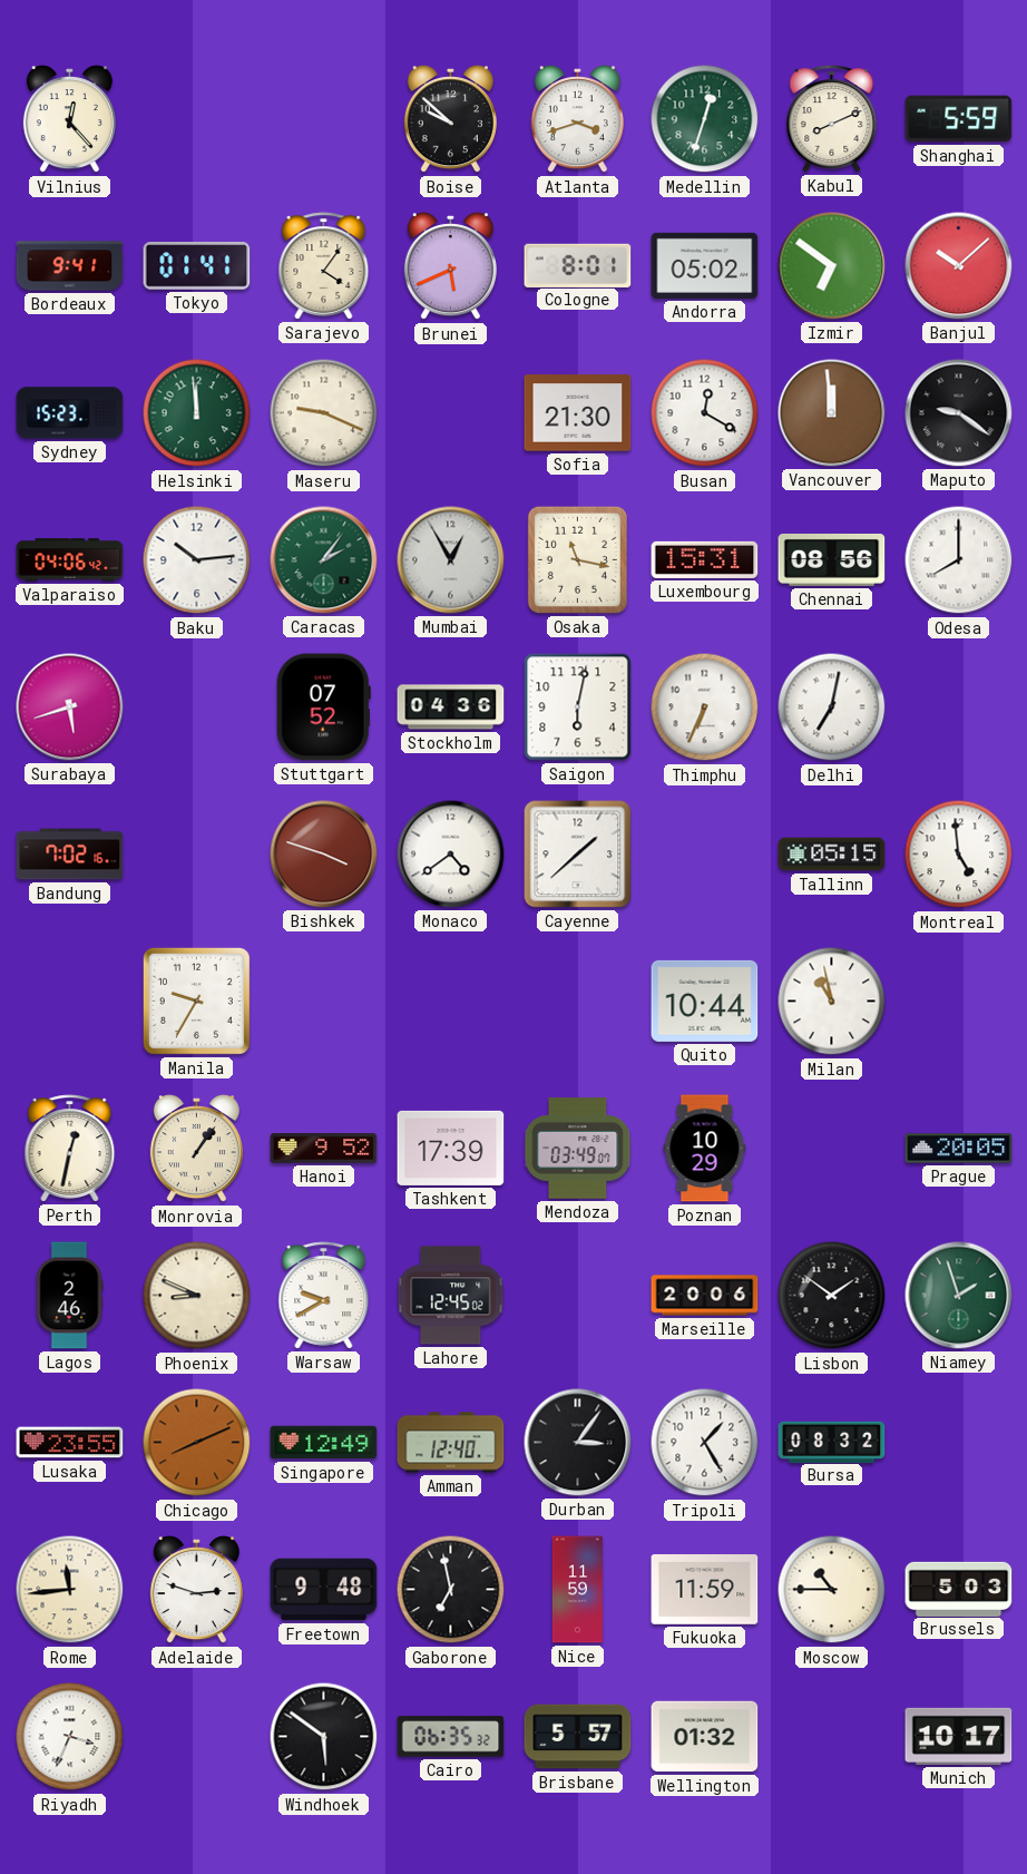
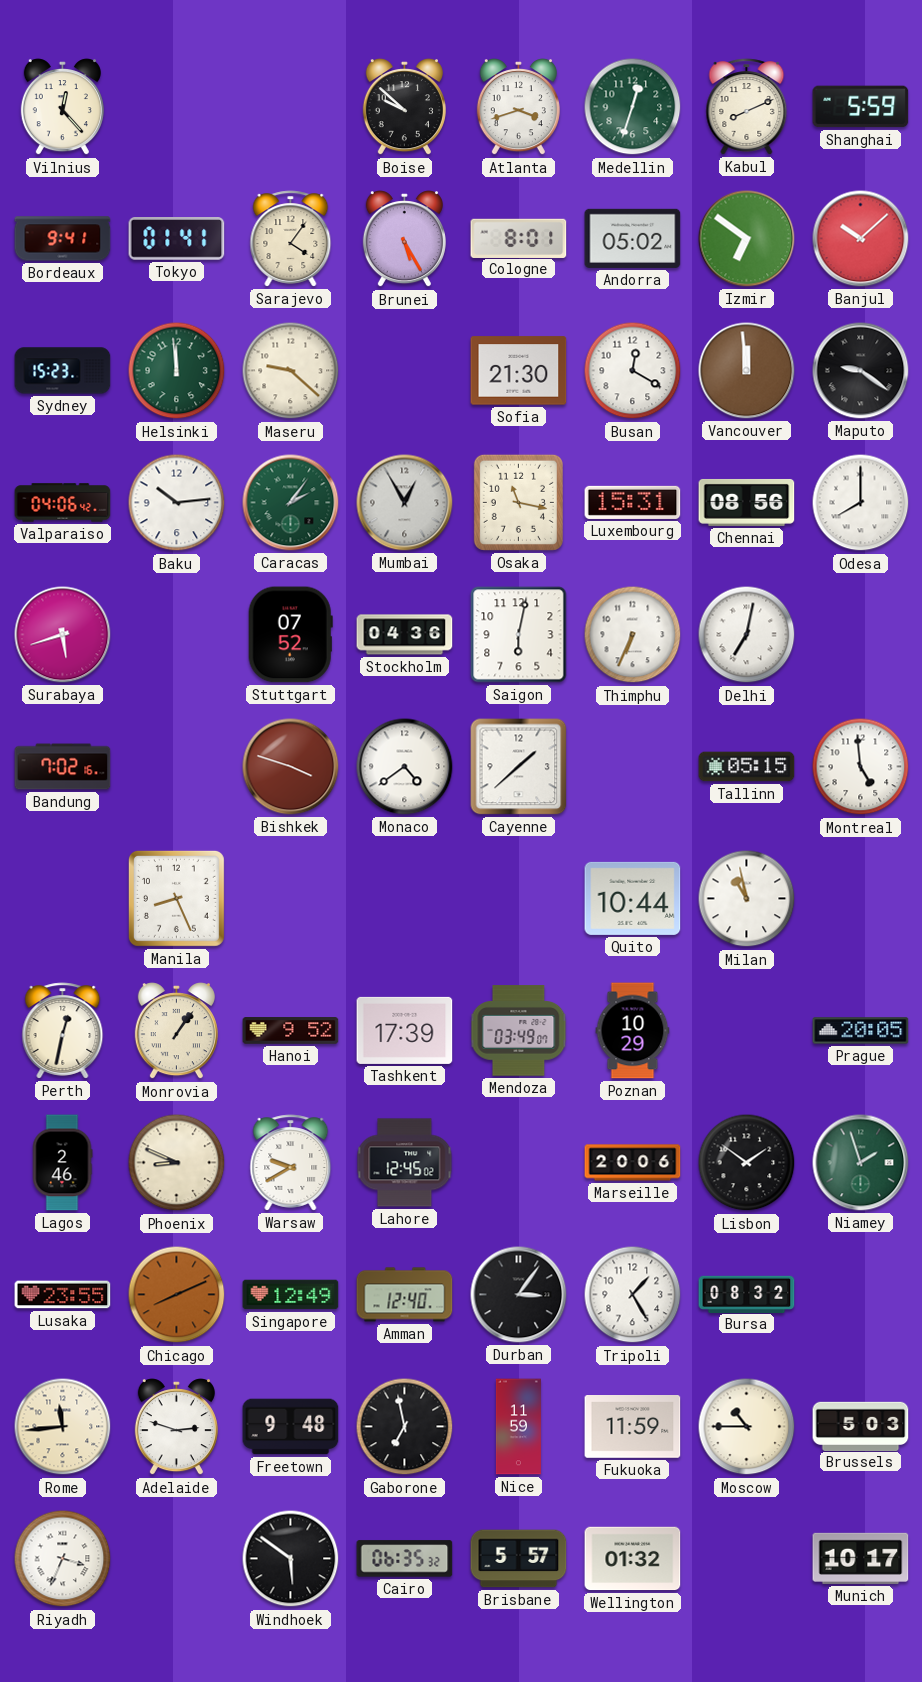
Brunei: 5:41 -> 5:25
Maseru: 9:19 -> 9:22
Manila: 9:35 -> 8:26
